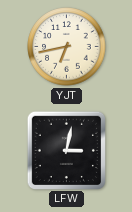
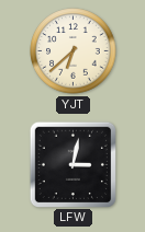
YJT: 6:43 -> 6:38
